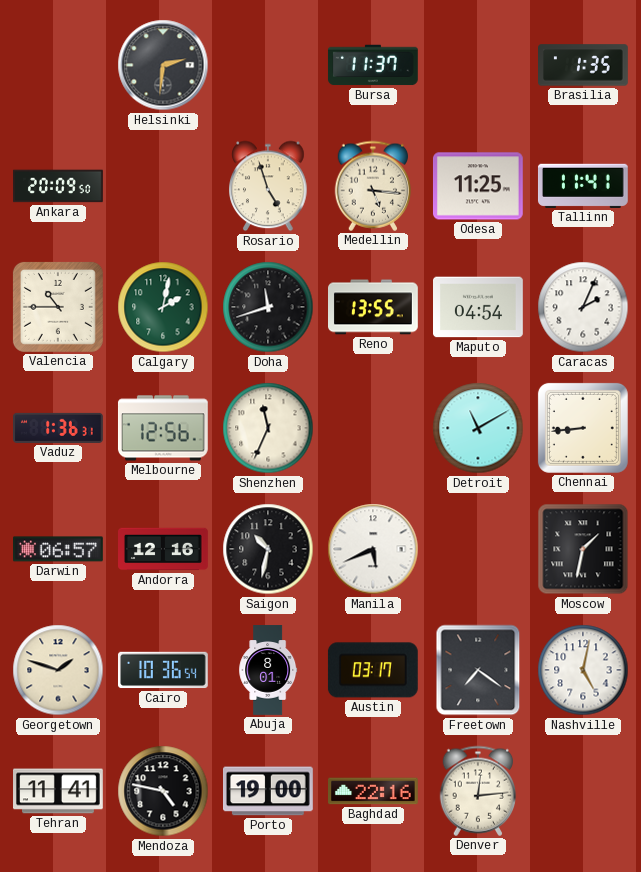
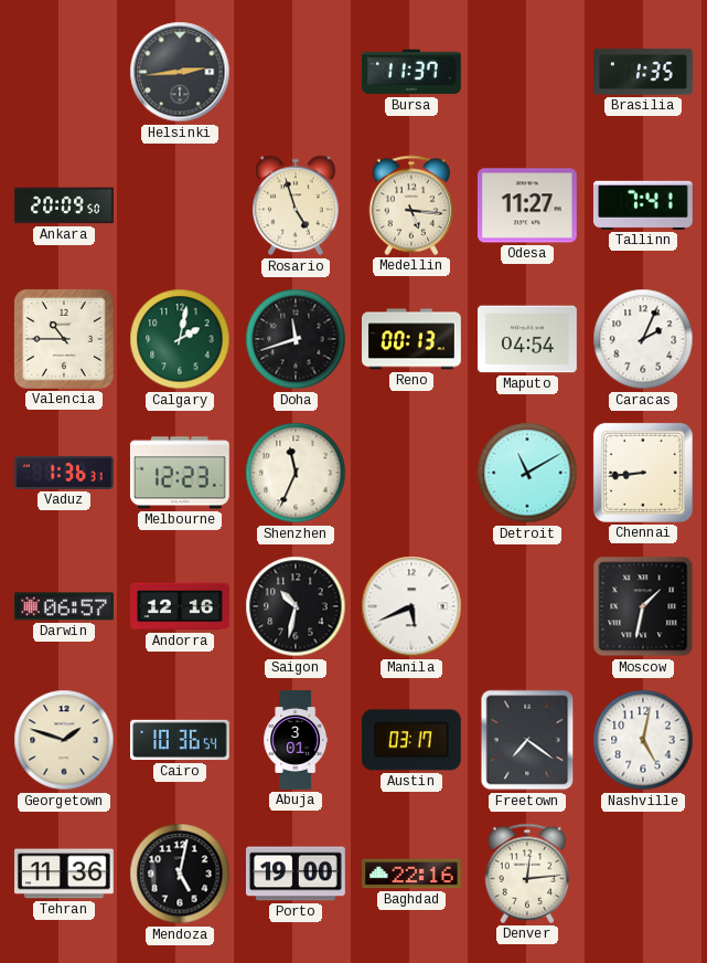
Helsinki: 2:31 -> 2:44
Odesa: 11:25 -> 11:27
Tallinn: 11:41 -> 7:41
Reno: 13:55 -> 00:13
Melbourne: 12:56 -> 12:23
Abuja: 8:01 -> 3:01
Tehran: 11:41 -> 11:36
Mendoza: 4:47 -> 5:02
